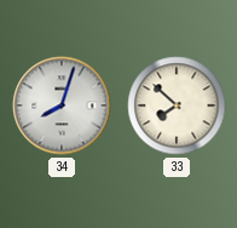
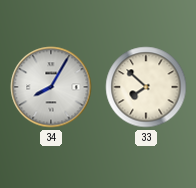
34: 8:03 -> 8:05
